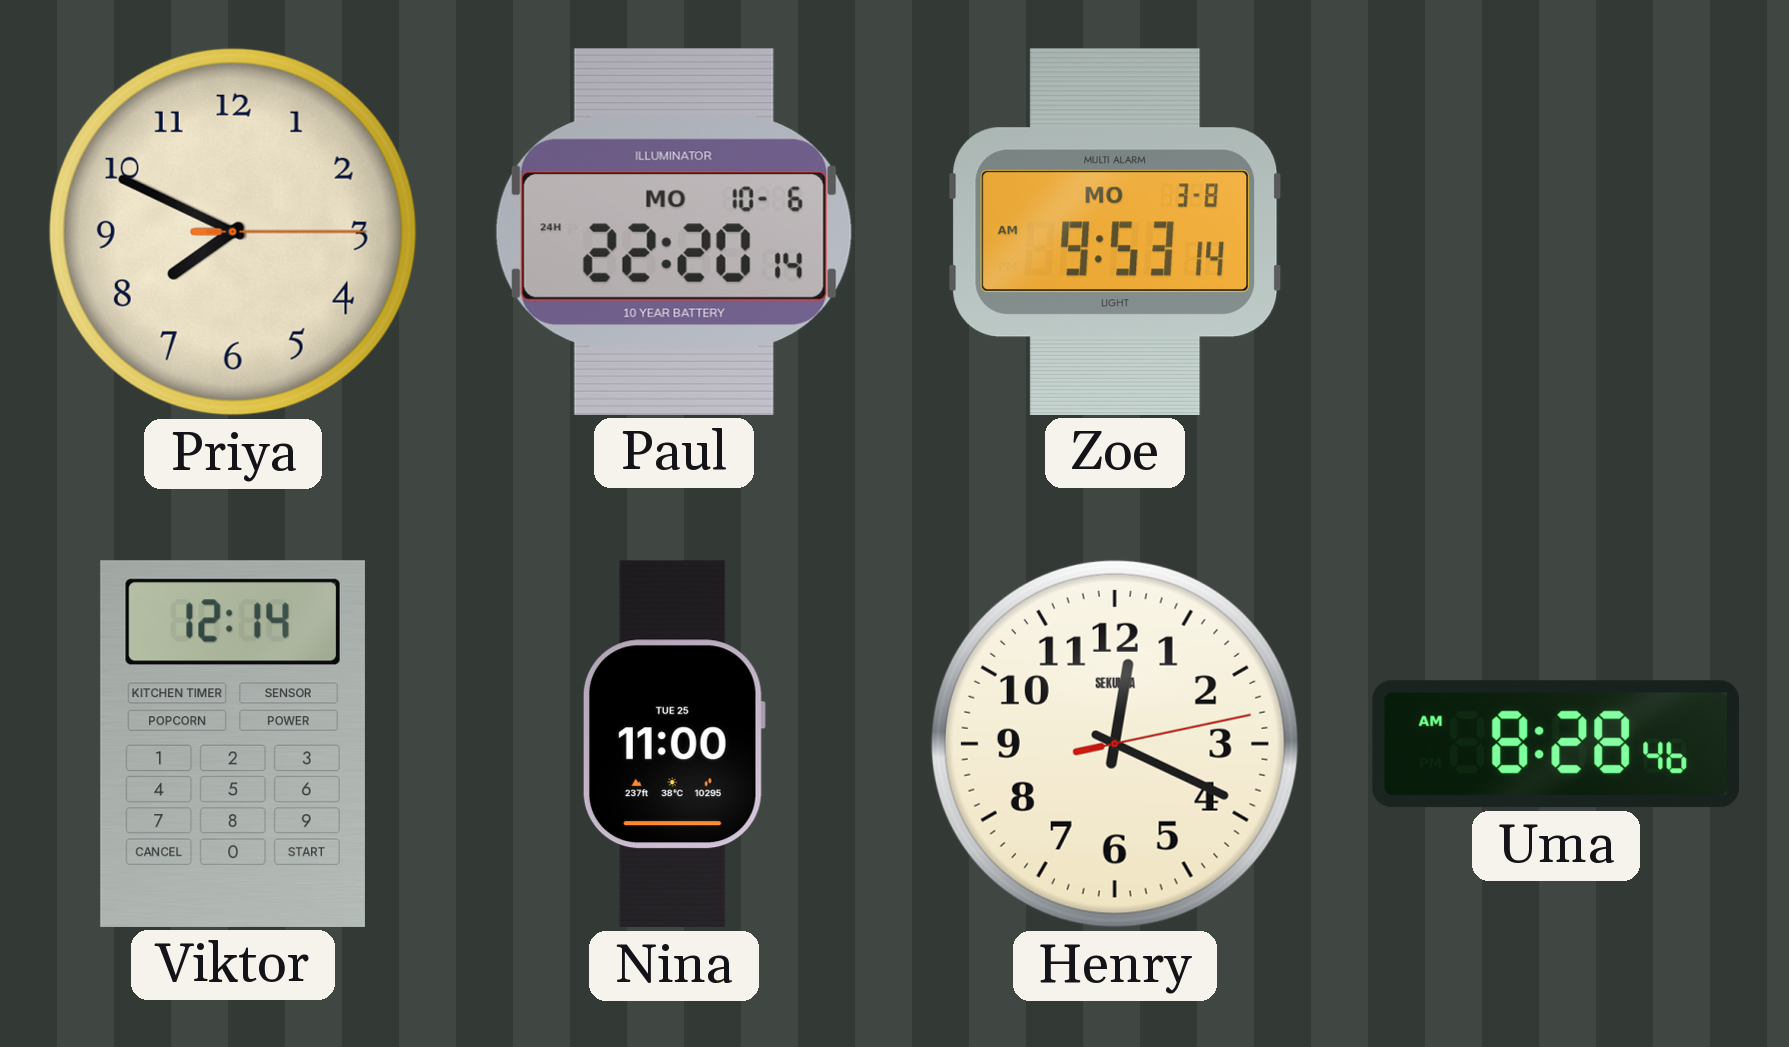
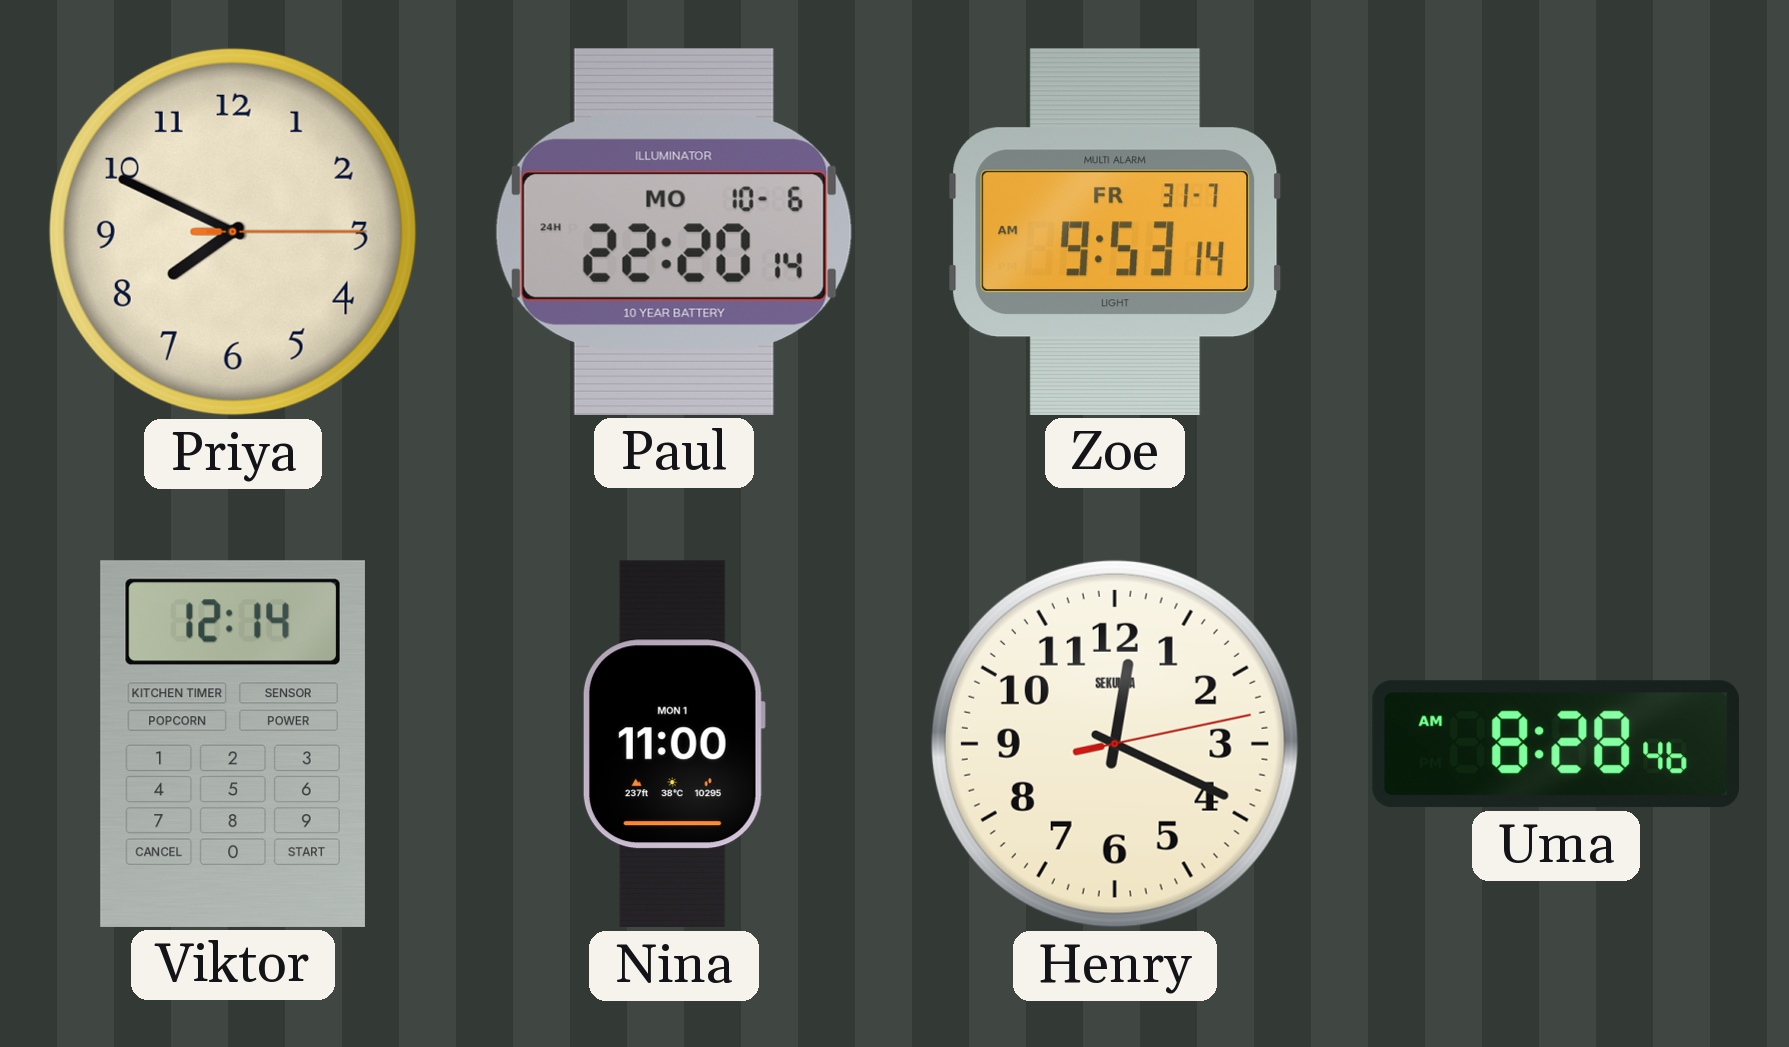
Zoe date: MO 3-8 -> FR 31-7
Nina date: TUE 25 -> MON 1
